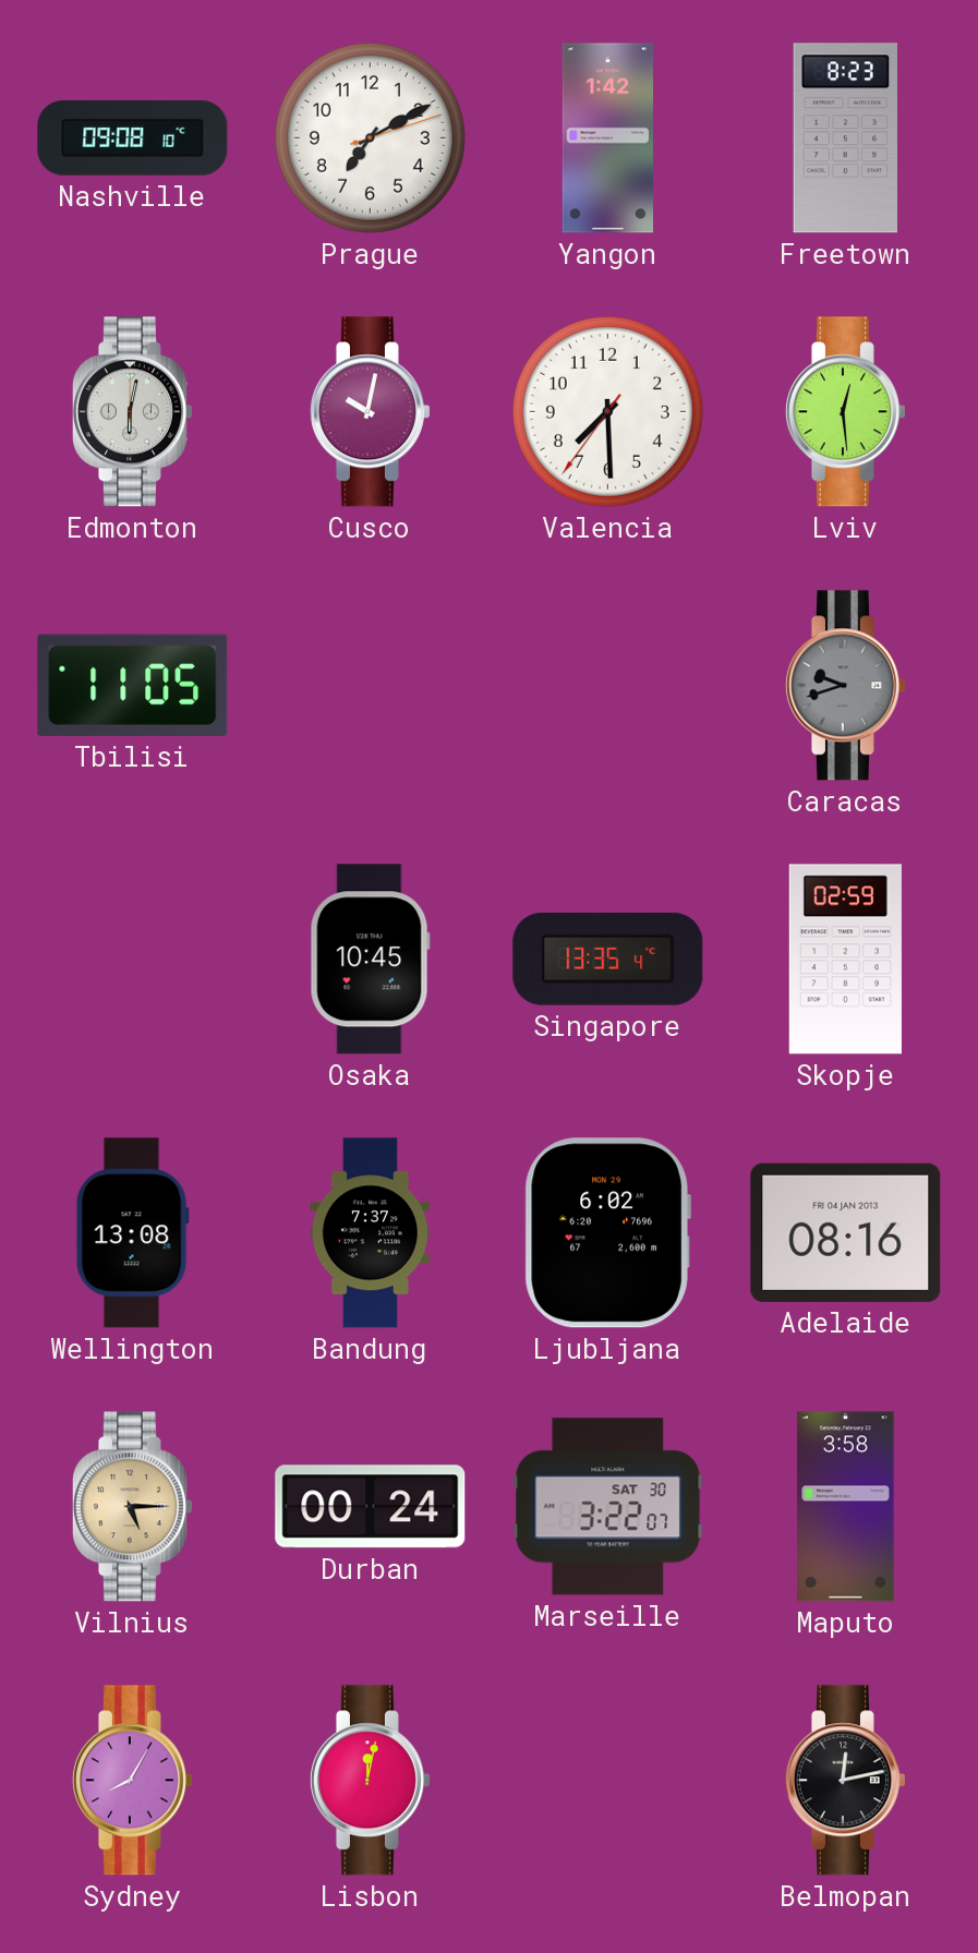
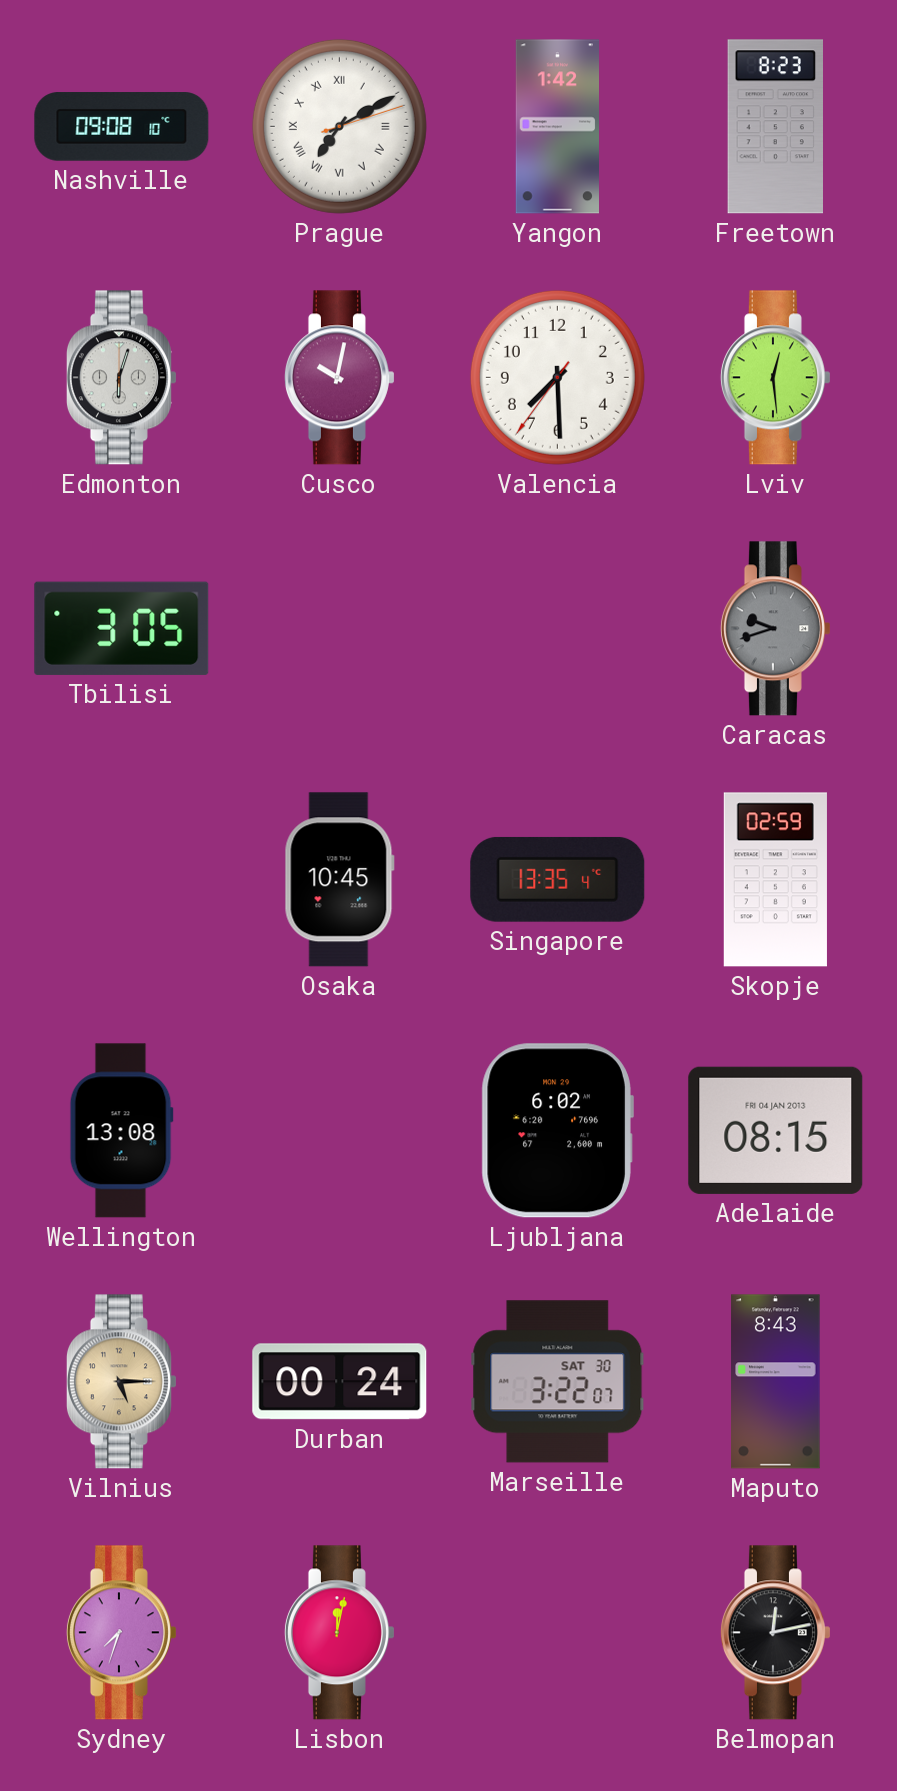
Prague numerals: Arabic -> Roman
Edmonton: 6:02 -> 6:03
Tbilisi: 11:05 -> 3:05
Bandung: 7:37 -> none
Adelaide: 08:16 -> 08:15
Maputo: 3:58 -> 8:43
Sydney: 8:05 -> 7:33
